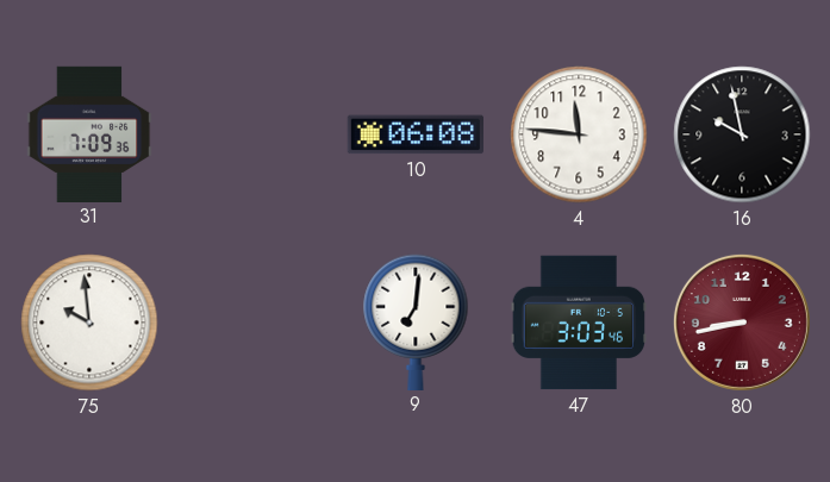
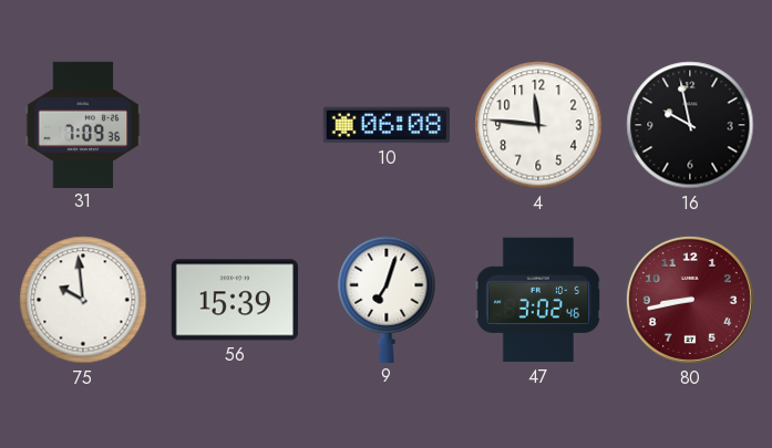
56: none -> 15:39
9: 7:01 -> 7:03
47: 3:03 -> 3:02
